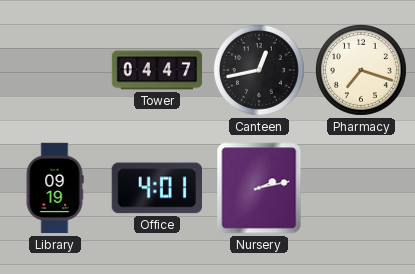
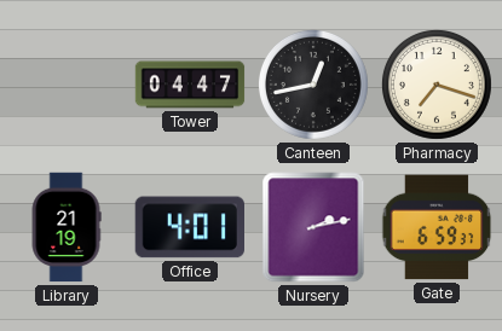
Library: 09:19 -> 21:19
Gate: none -> 6:59
